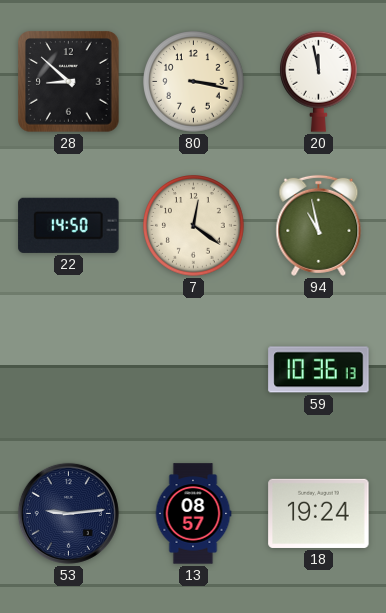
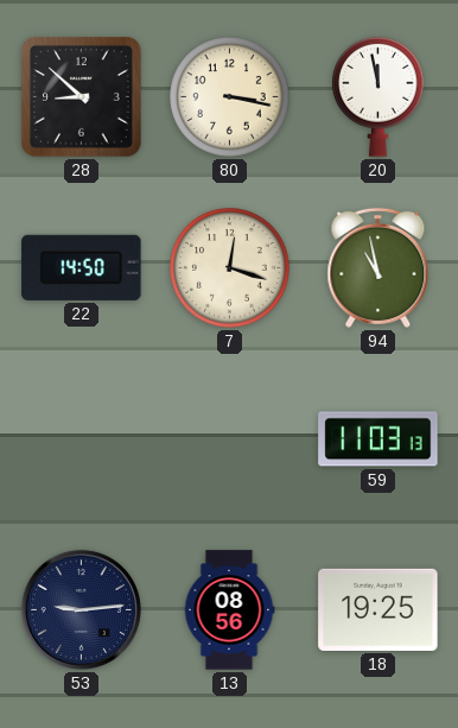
7: 12:21 -> 12:18
59: 10:36 -> 11:03
13: 08:57 -> 08:56
18: 19:24 -> 19:25
